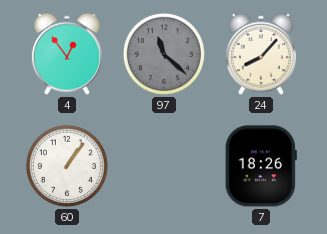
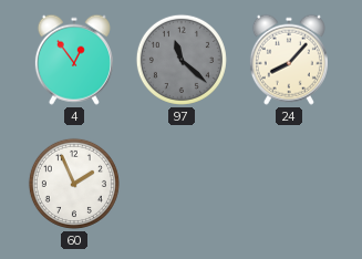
60: 1:06 -> 1:56
7: 18:26 -> none
